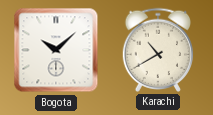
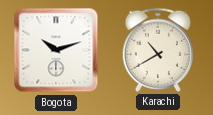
Bogota: 10:08 -> 10:12
